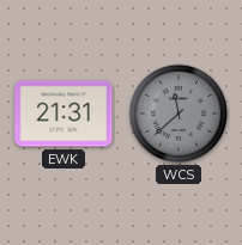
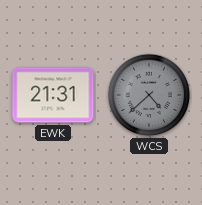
WCS: 11:38 -> 4:38
